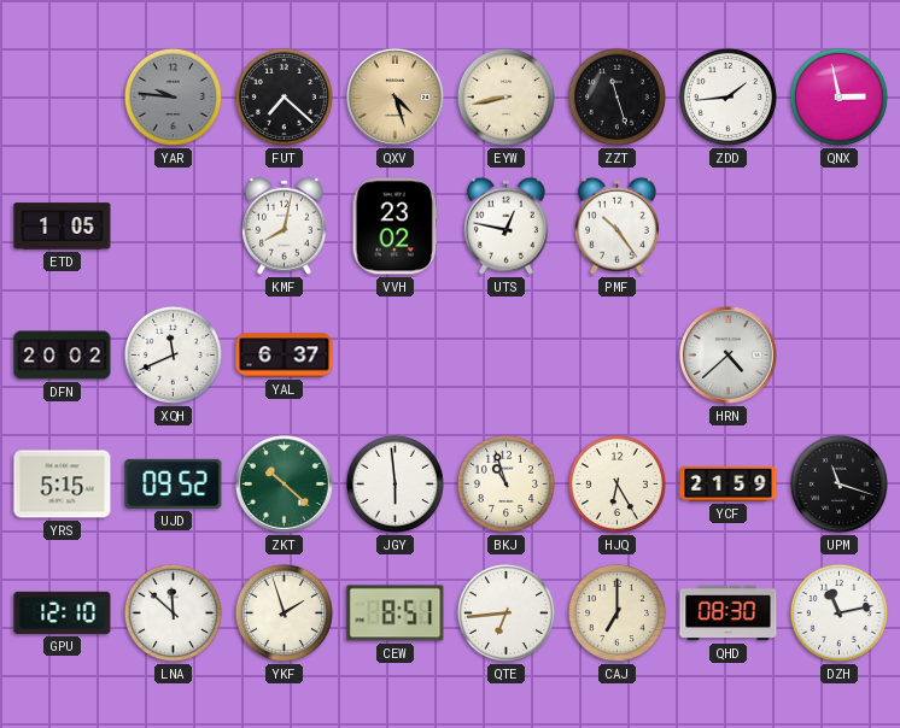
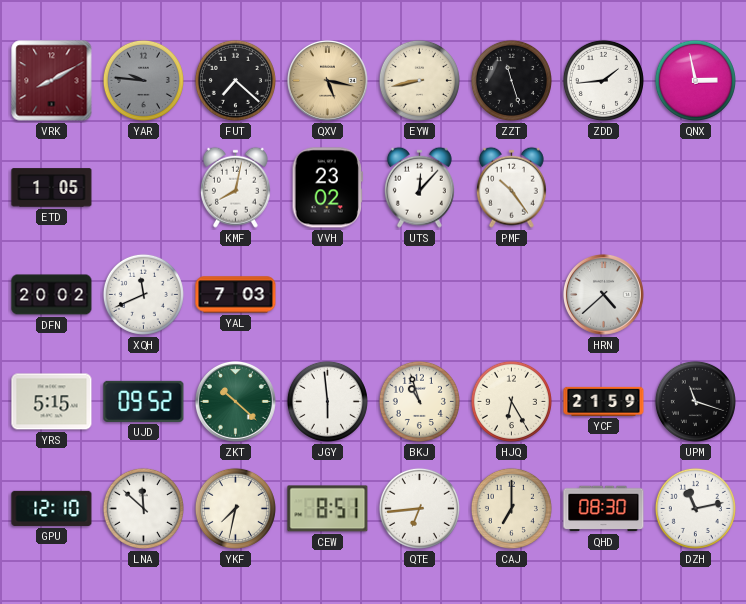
VRK: none -> 8:10
QXV: 4:27 -> 5:17
UTS: 12:47 -> 12:07
YAL: 6:37 -> 7:03
YKF: 1:57 -> 7:32
